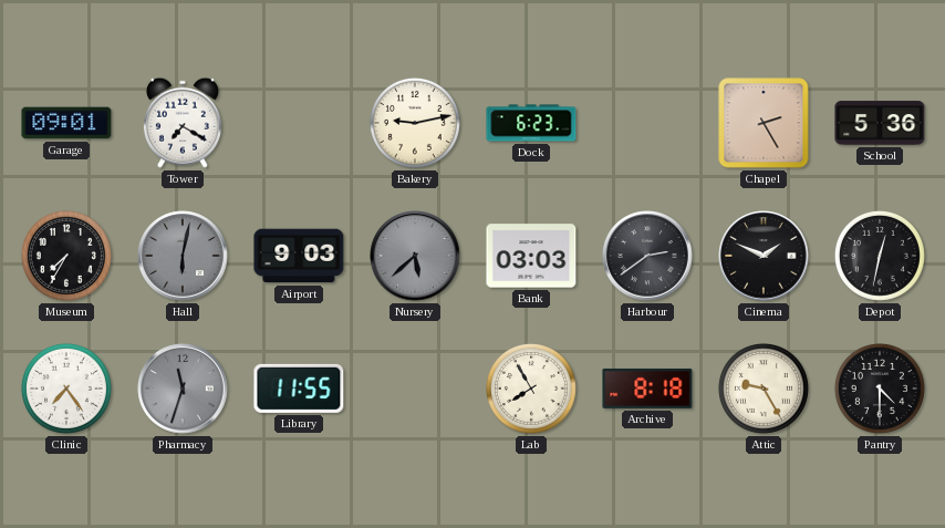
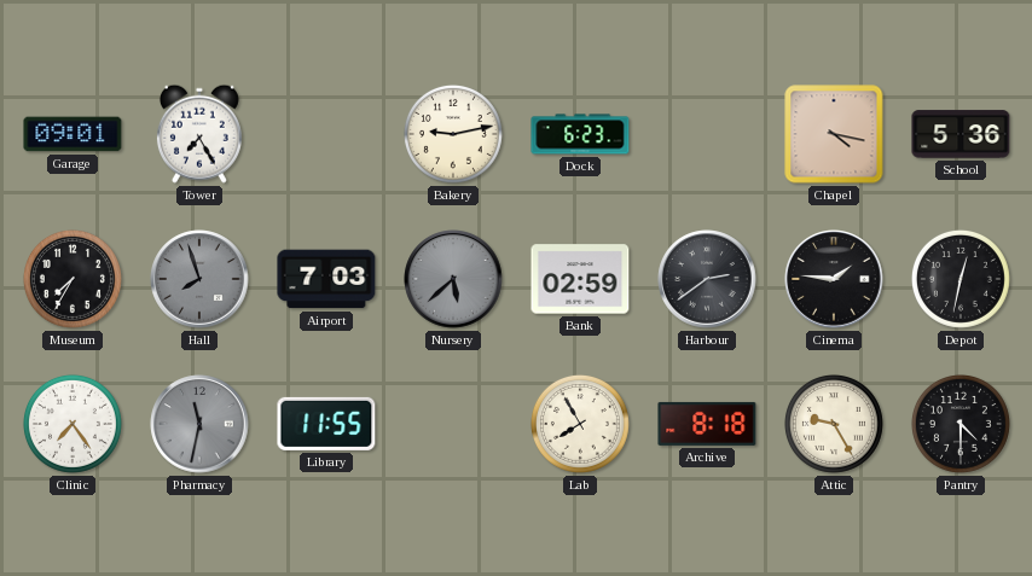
Tower: 7:20 -> 7:25
Chapel: 2:25 -> 4:17
Hall: 6:02 -> 7:57
Airport: 9:03 -> 7:03
Bank: 03:03 -> 02:59
Cinema: 1:49 -> 1:46
Pharmacy: 11:33 -> 11:32
